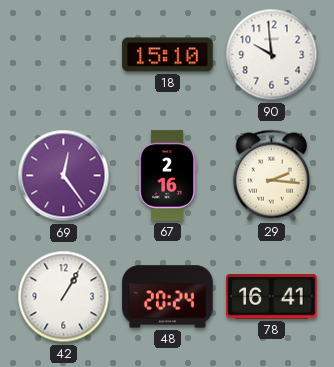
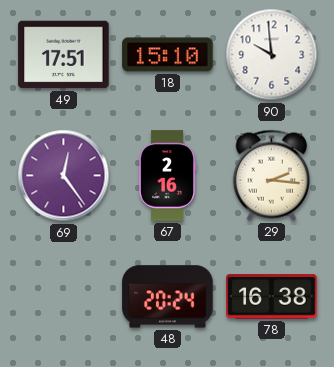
49: none -> 17:51
42: 1:05 -> none
78: 16:41 -> 16:38
